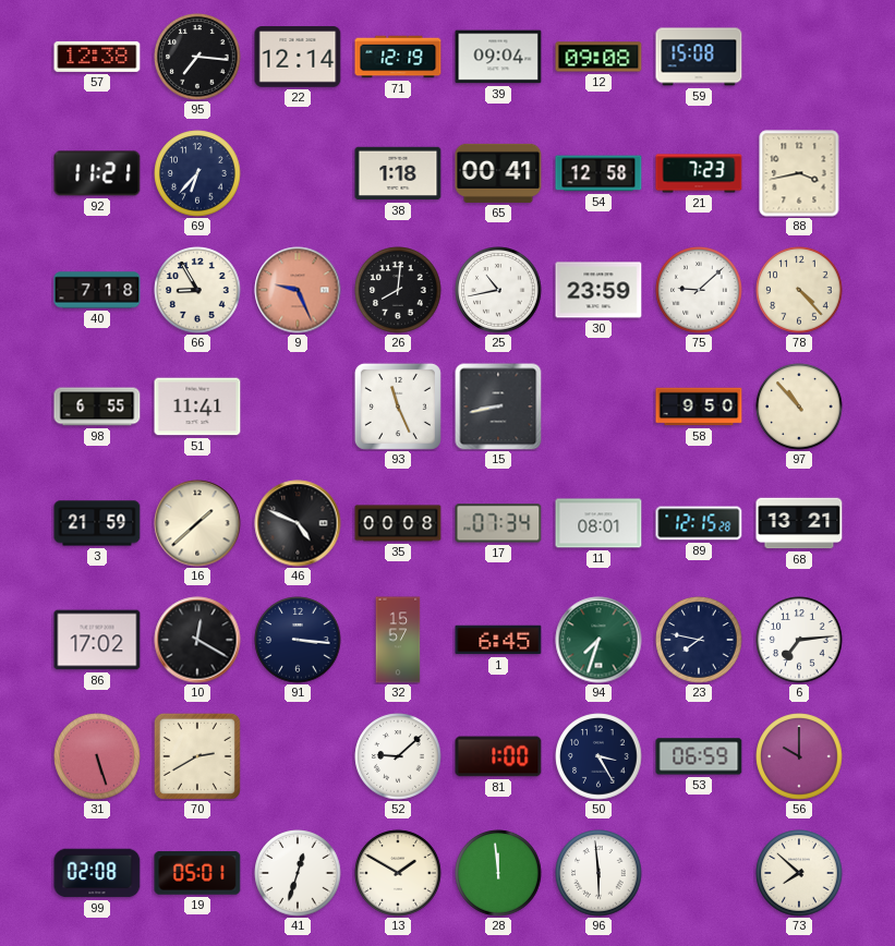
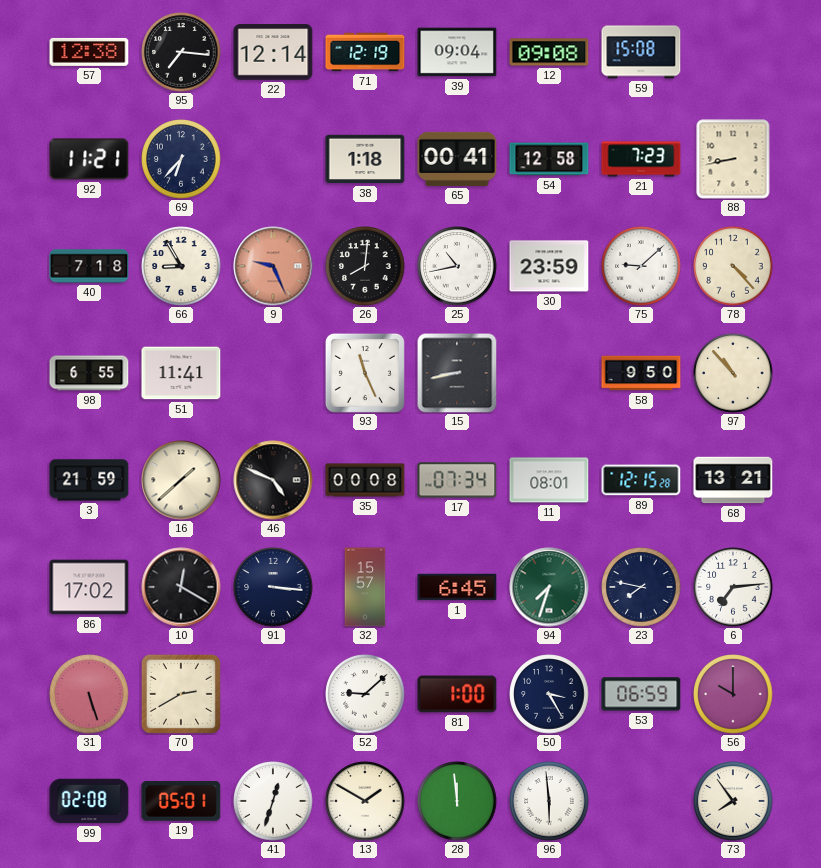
88: 3:43 -> 8:43
73: 7:52 -> 7:54
